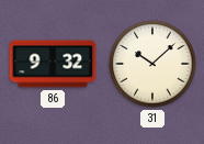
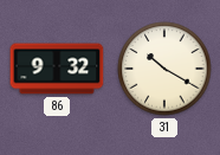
31: 10:08 -> 10:20
